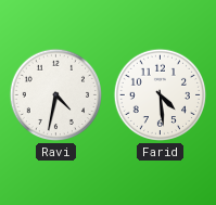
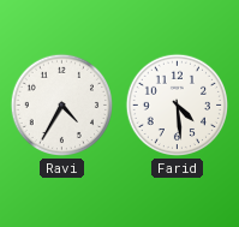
Ravi: 4:32 -> 4:35
